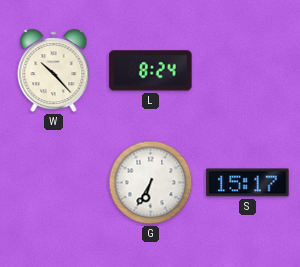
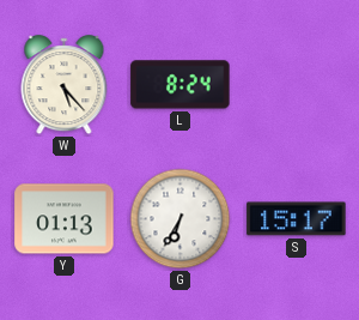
W: 10:23 -> 5:23
Y: none -> 01:13
